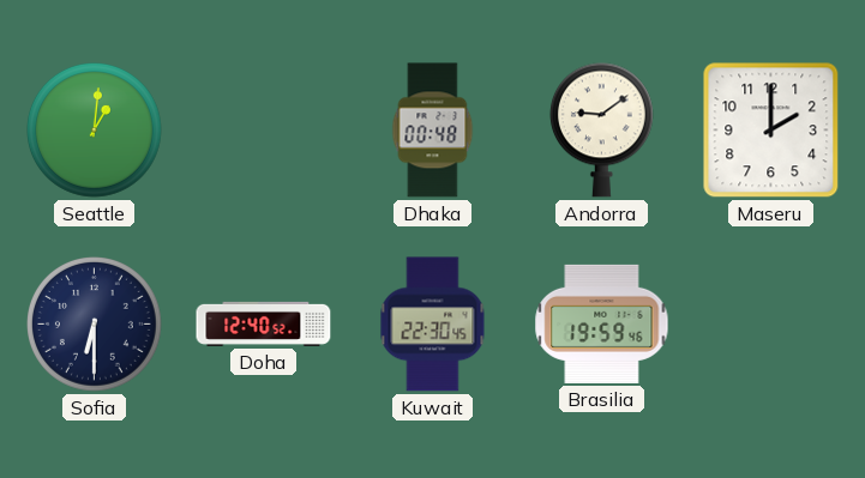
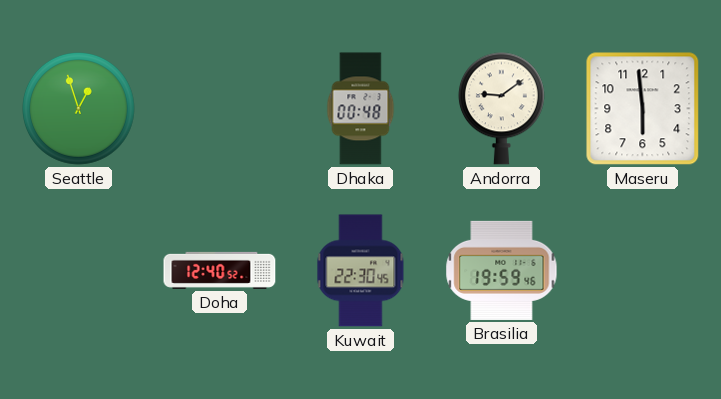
Seattle: 1:01 -> 12:57
Maseru: 2:00 -> 5:59
Sofia: 6:30 -> none
